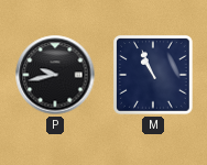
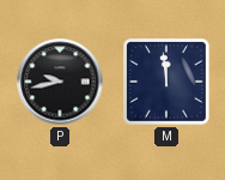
M: 10:56 -> 11:59
